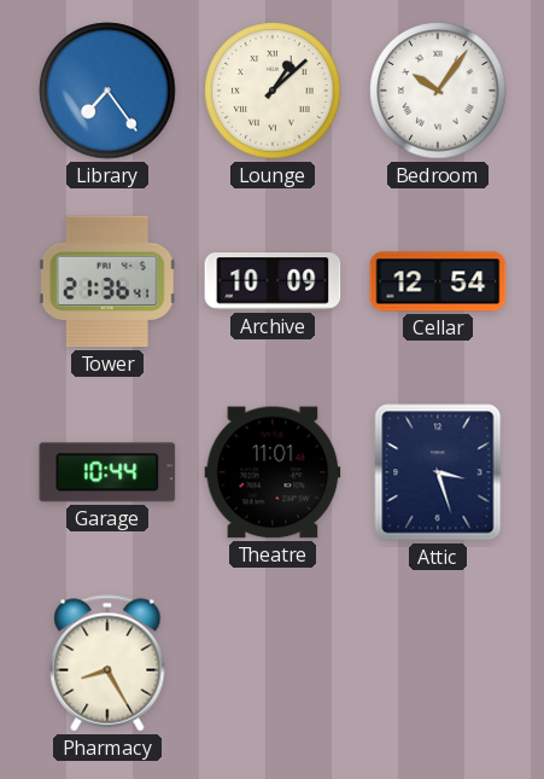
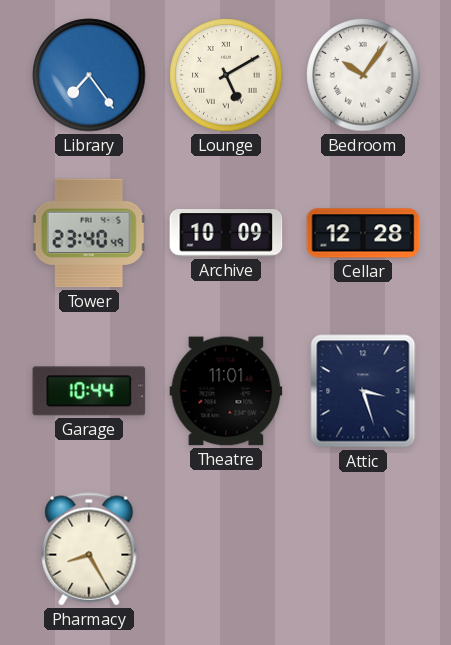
Lounge: 1:08 -> 5:10
Tower: 21:36 -> 23:40
Cellar: 12:54 -> 12:28
